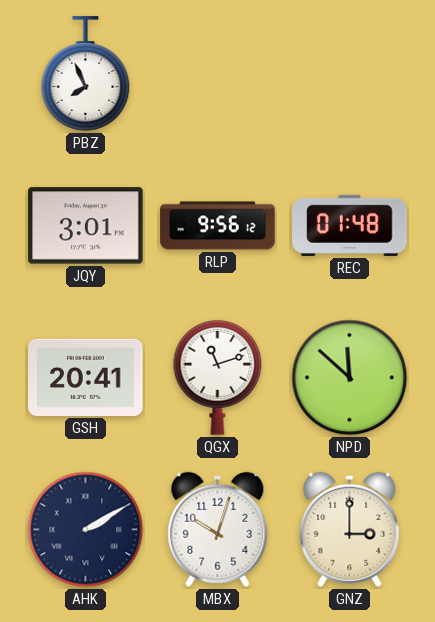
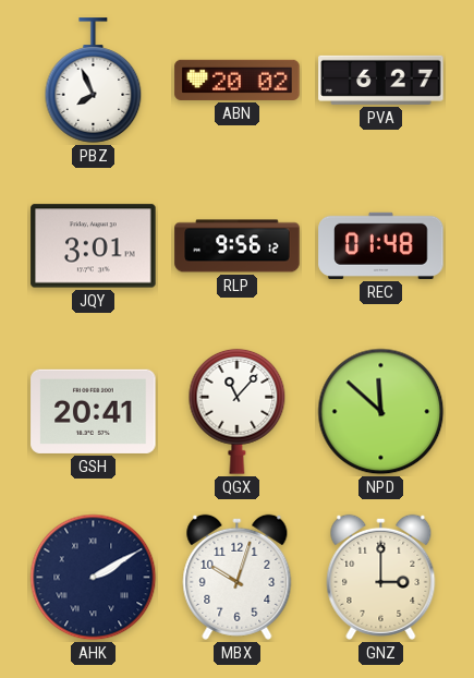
ABN: none -> 20:02
PVA: none -> 6:27
QGX: 11:12 -> 11:07
